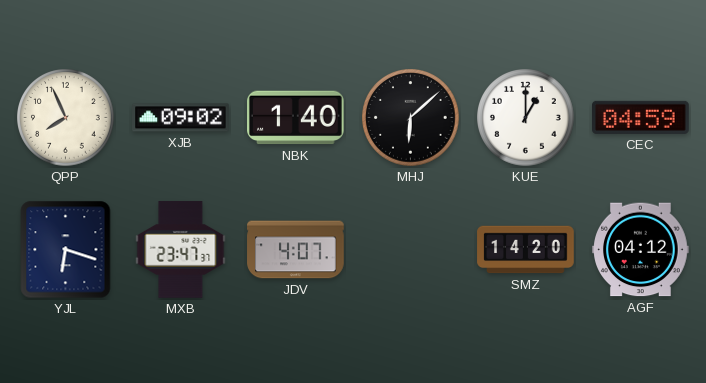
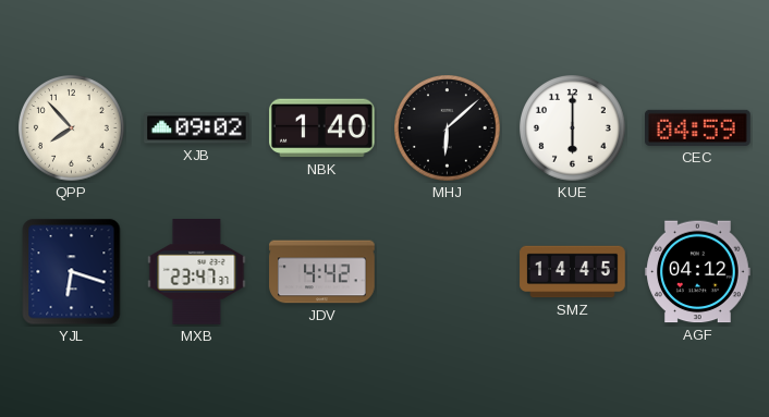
QPP: 7:56 -> 7:53
KUE: 1:00 -> 6:00
JDV: 4:07 -> 4:42
SMZ: 14:20 -> 14:45
